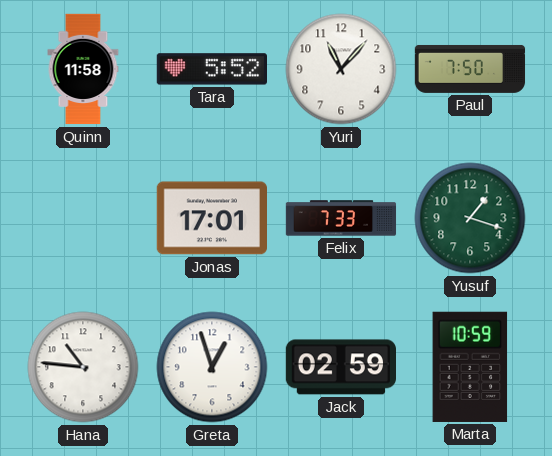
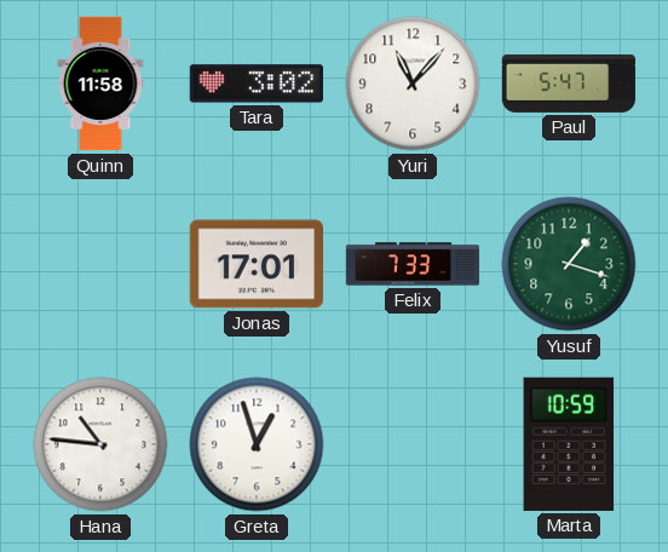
Tara: 5:52 -> 3:02
Paul: 7:50 -> 5:47
Jack: 02:59 -> none
